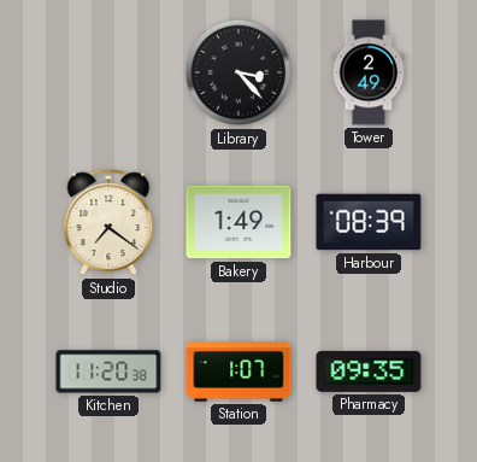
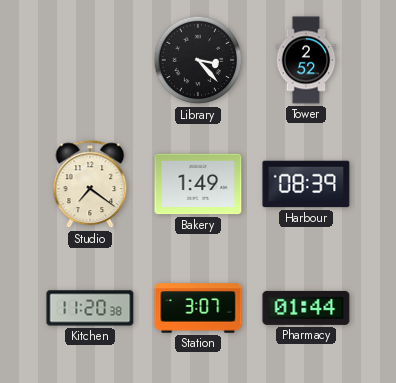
Tower: 2:49 -> 2:52
Station: 1:07 -> 3:07
Pharmacy: 09:35 -> 01:44
